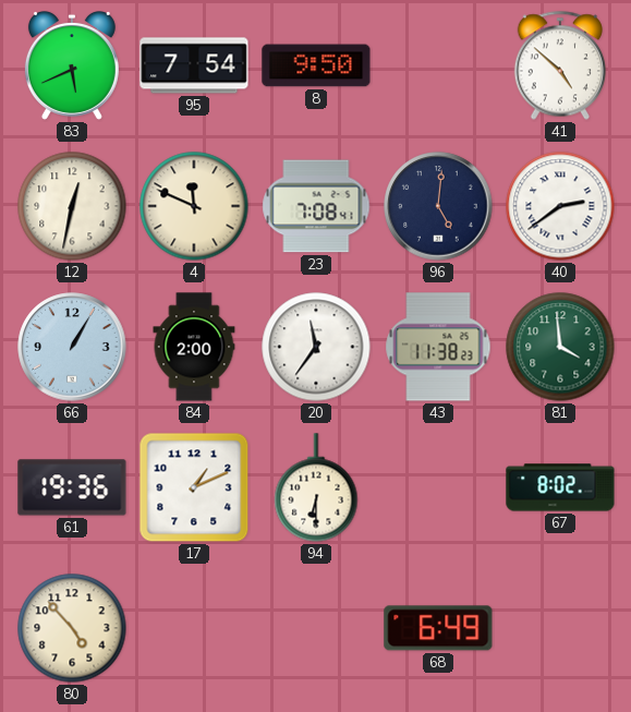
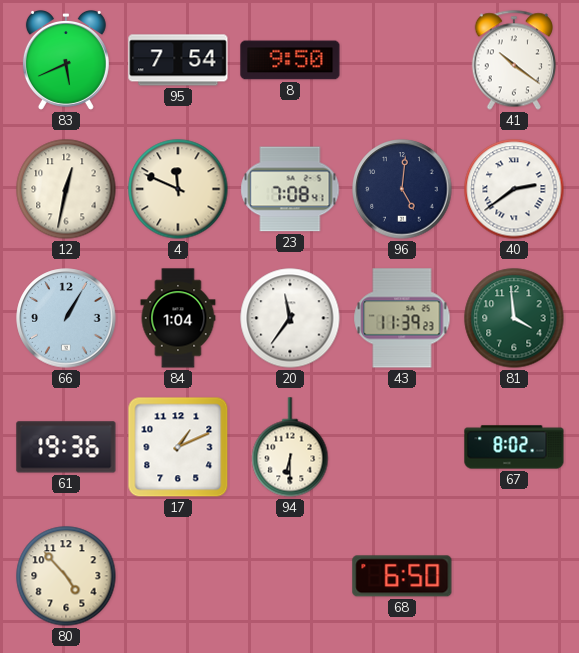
41: 4:52 -> 10:21
84: 2:00 -> 1:04
43: 11:38 -> 11:39
68: 6:49 -> 6:50
